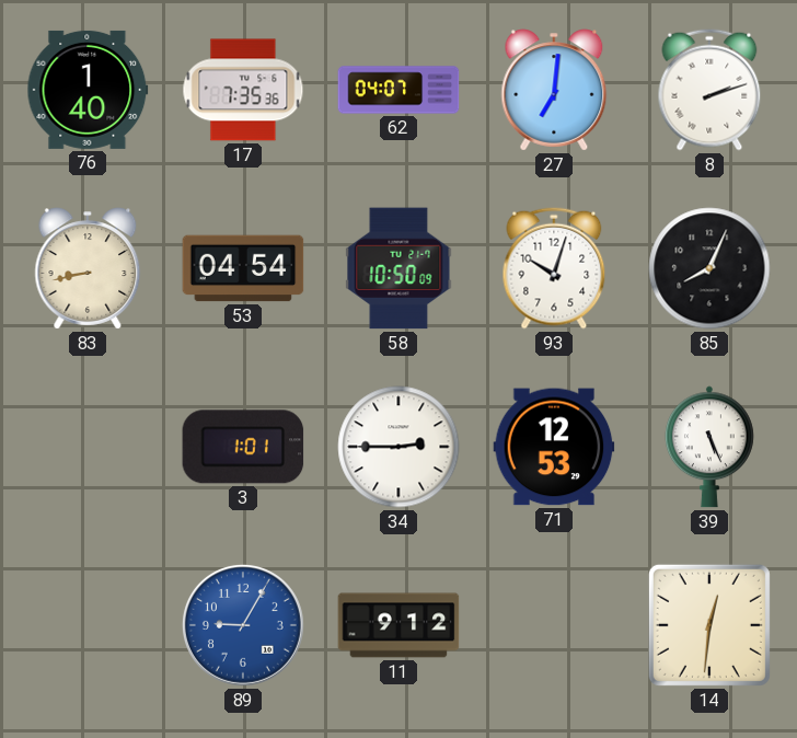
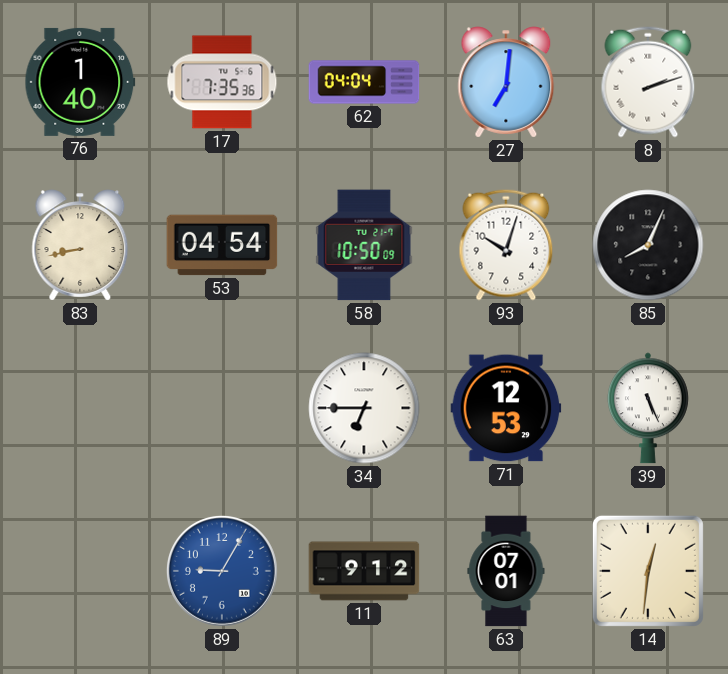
62: 04:07 -> 04:04
3: 1:01 -> none
34: 2:45 -> 6:45
63: none -> 07:01
